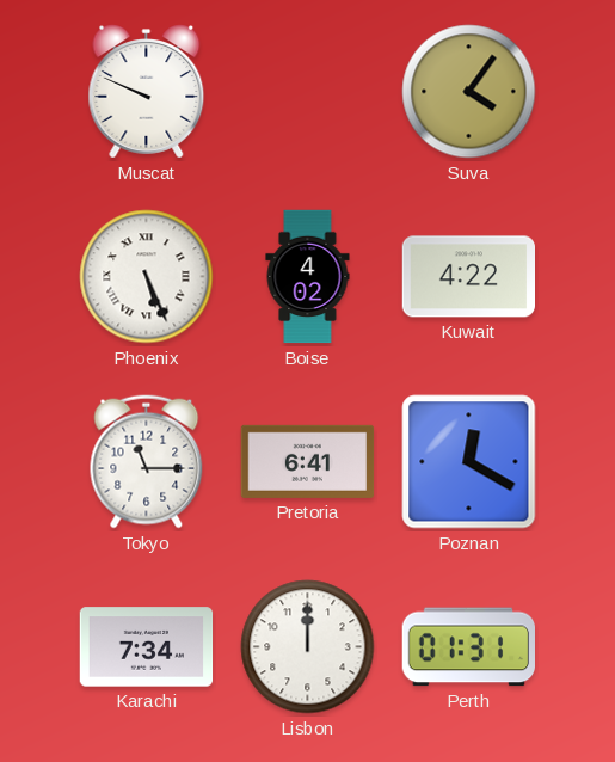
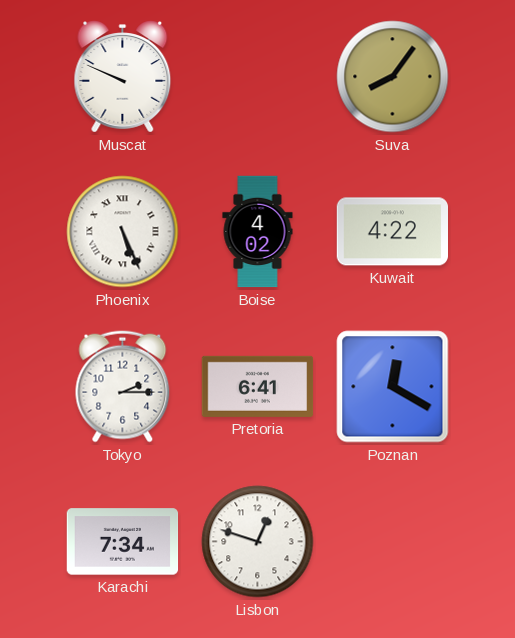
Suva: 4:06 -> 8:06
Tokyo: 11:15 -> 2:15
Lisbon: 12:00 -> 12:48
Perth: 01:31 -> none
